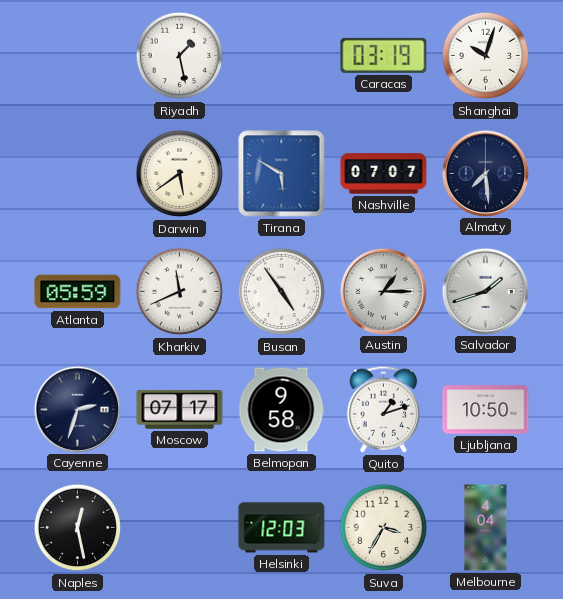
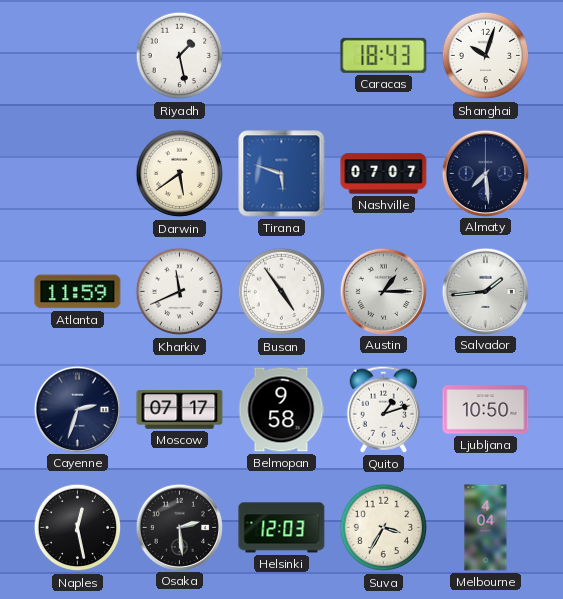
Caracas: 03:19 -> 18:43
Tirana: 5:50 -> 5:48
Atlanta: 05:59 -> 11:59
Salvador: 1:42 -> 1:44
Osaka: none -> 2:29
